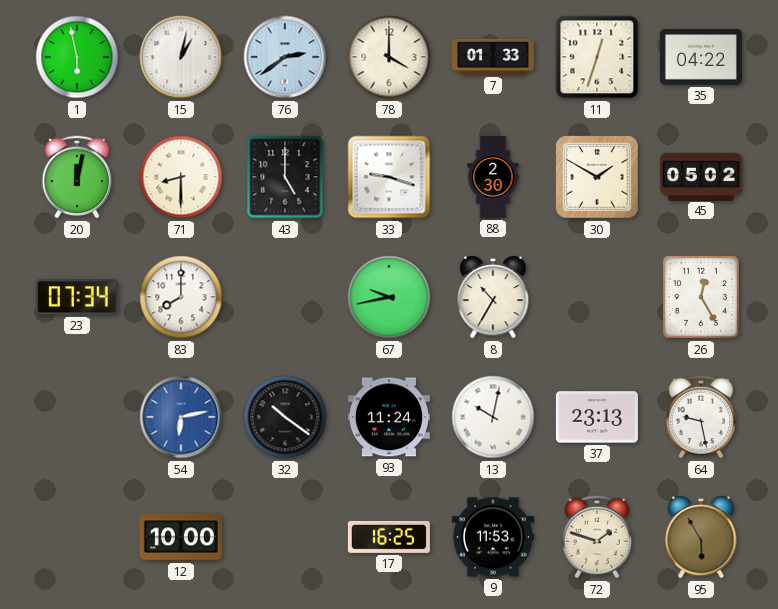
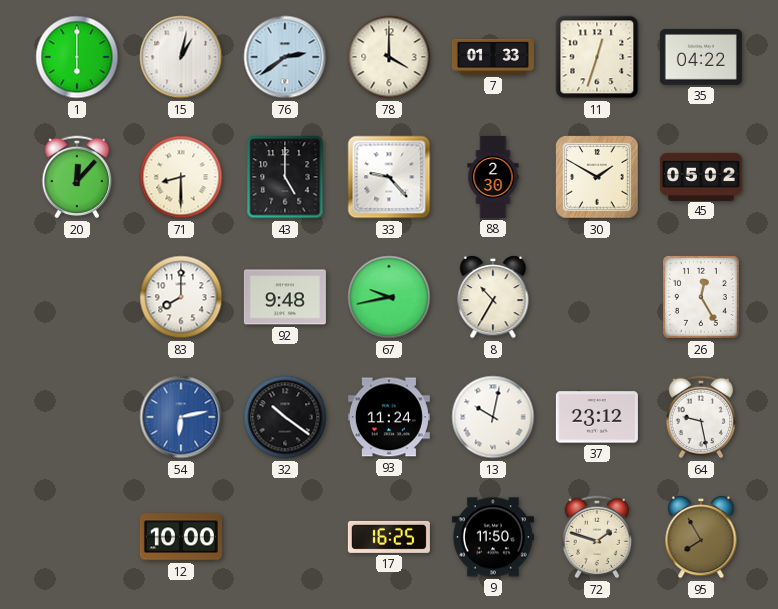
1: 5:58 -> 6:00
20: 12:02 -> 12:07
33: 9:18 -> 9:23
23: 07:34 -> none
92: none -> 9:48
37: 23:13 -> 23:12
9: 11:53 -> 11:50
95: 5:55 -> 7:55
